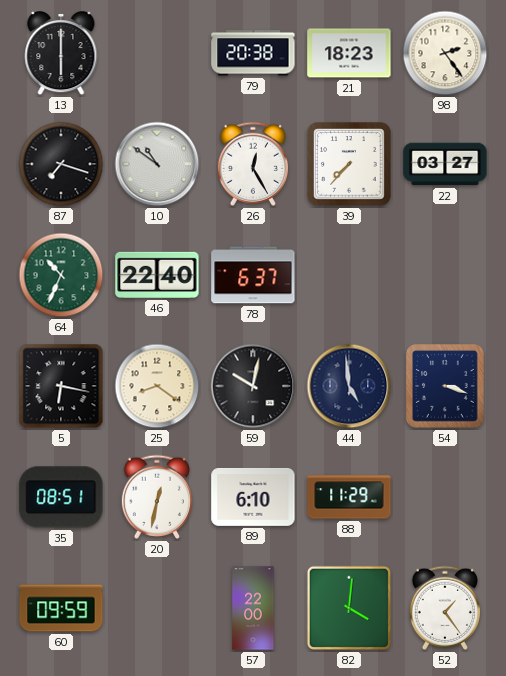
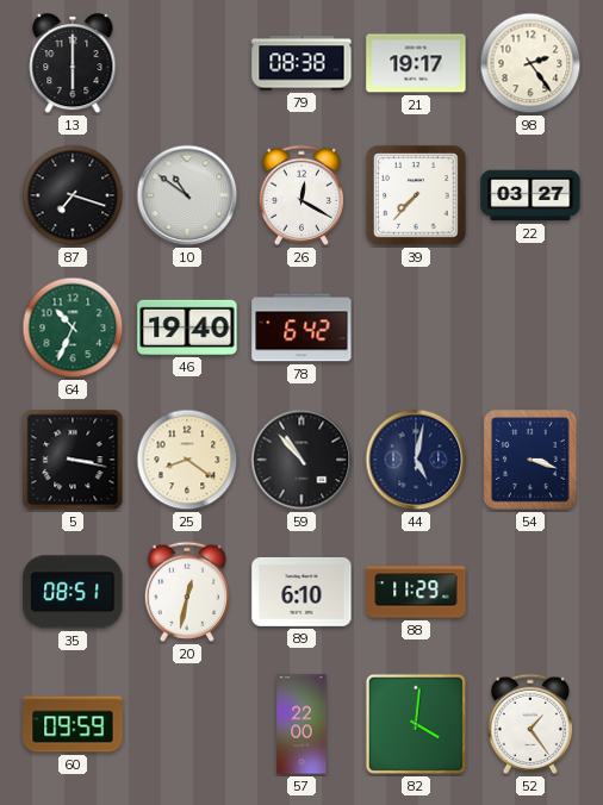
79: 20:38 -> 08:38
21: 18:23 -> 19:17
26: 12:25 -> 12:20
46: 22:40 -> 19:40
78: 6:37 -> 6:42
5: 6:17 -> 3:17
59: 10:02 -> 10:53
44: 4:59 -> 5:02
